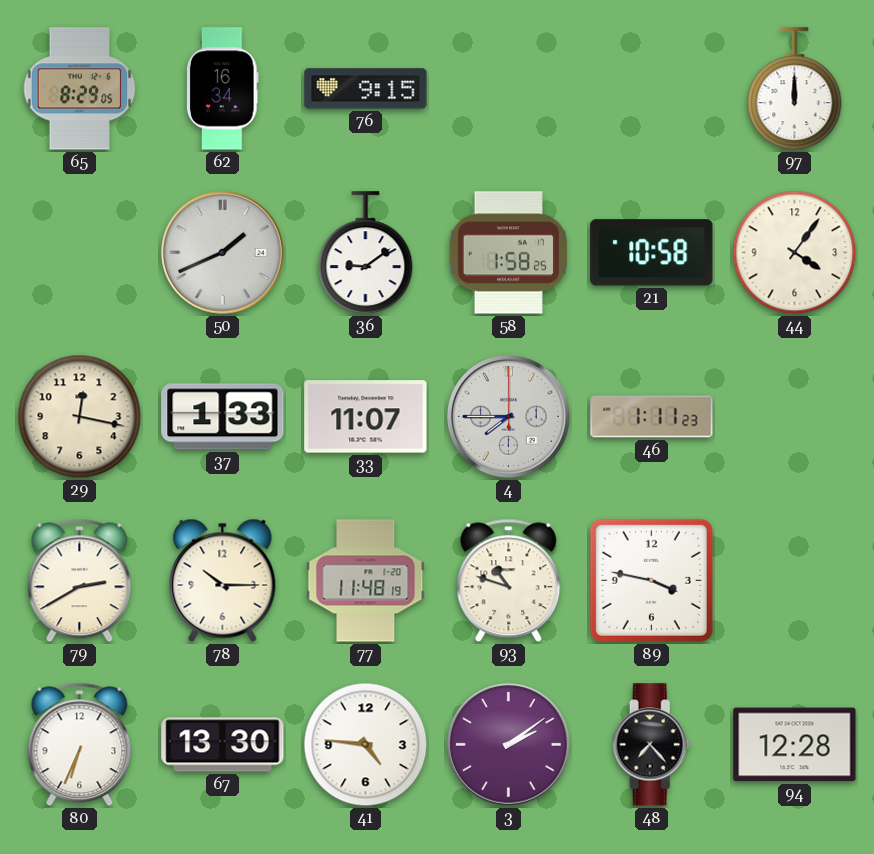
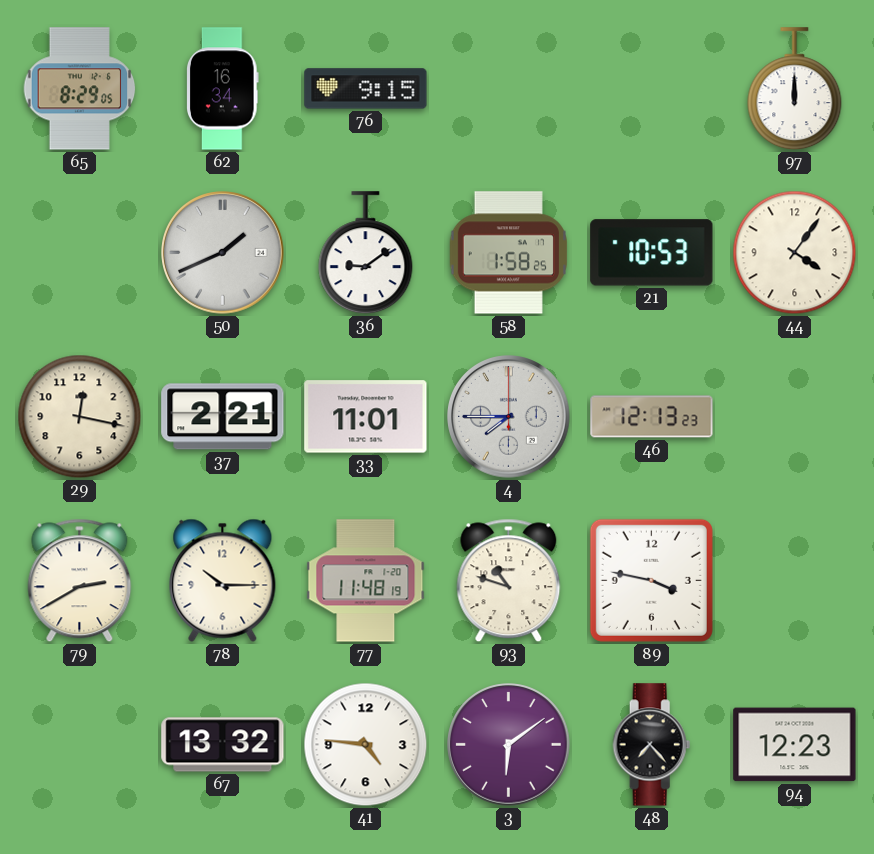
21: 10:58 -> 10:53
37: 1:33 -> 2:21
33: 11:07 -> 11:01
46: 1:11 -> 12:13
80: 6:34 -> none
67: 13:30 -> 13:32
3: 2:09 -> 6:09
94: 12:28 -> 12:23
